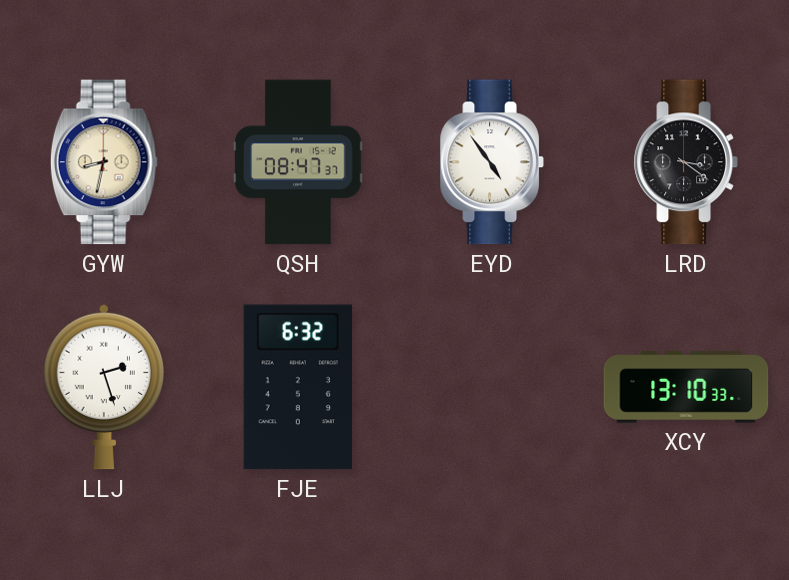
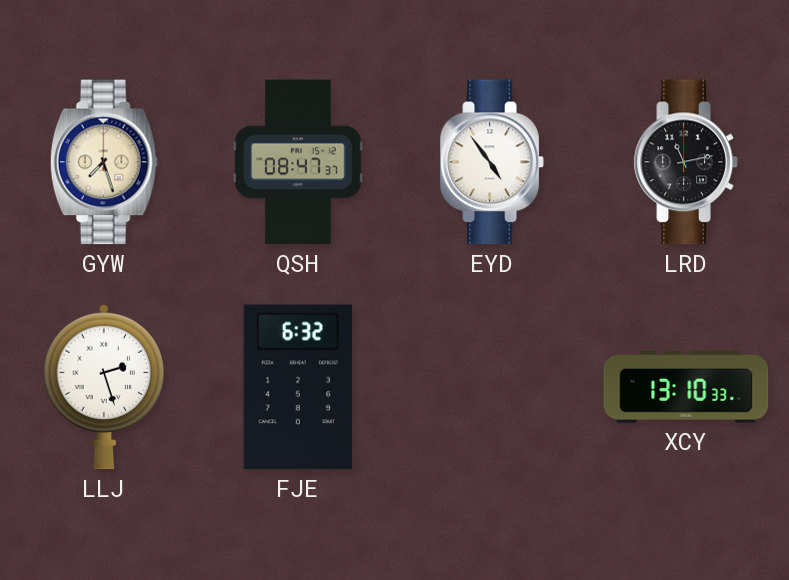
GYW: 8:32 -> 7:27
LRD: 3:21 -> 11:13
